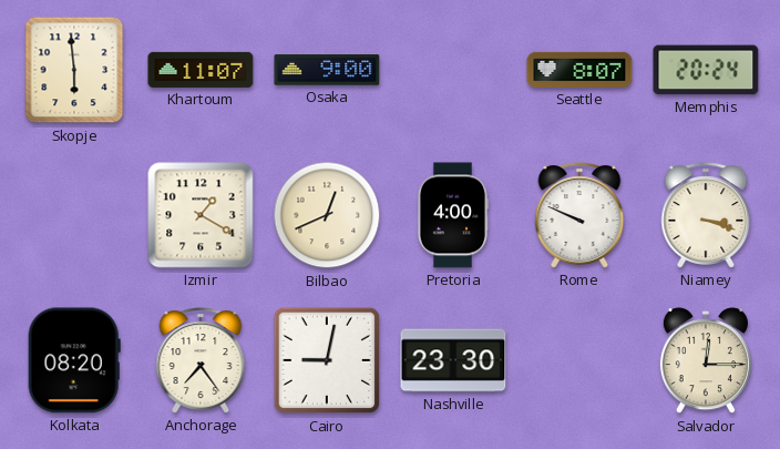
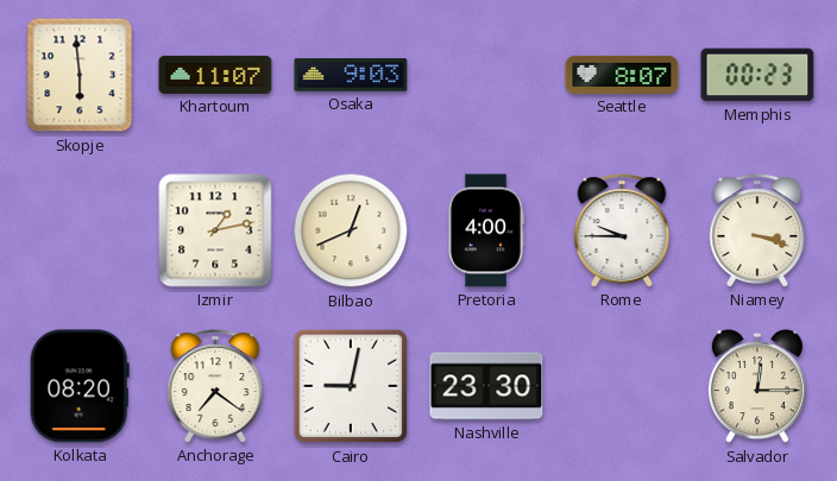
Osaka: 9:00 -> 9:03
Memphis: 20:24 -> 00:23
Izmir: 1:20 -> 1:13
Rome: 9:49 -> 9:45
Anchorage: 7:24 -> 7:21
